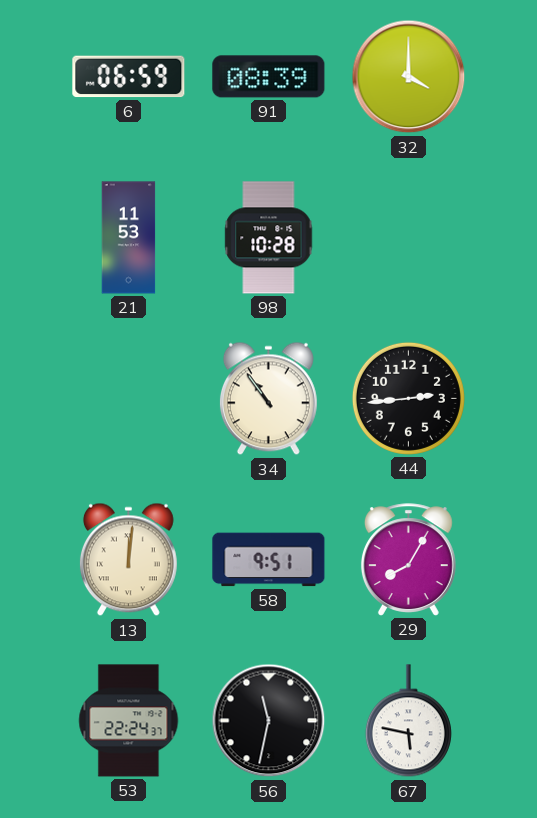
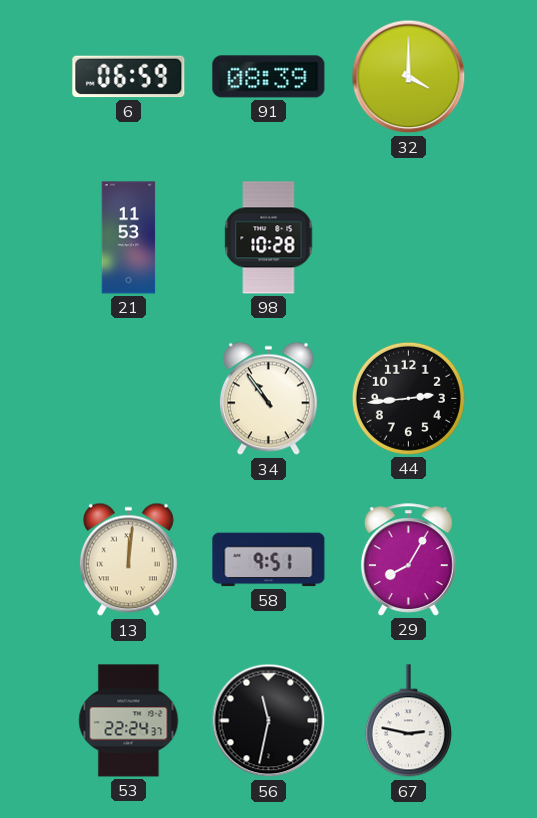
67: 5:47 -> 2:47
